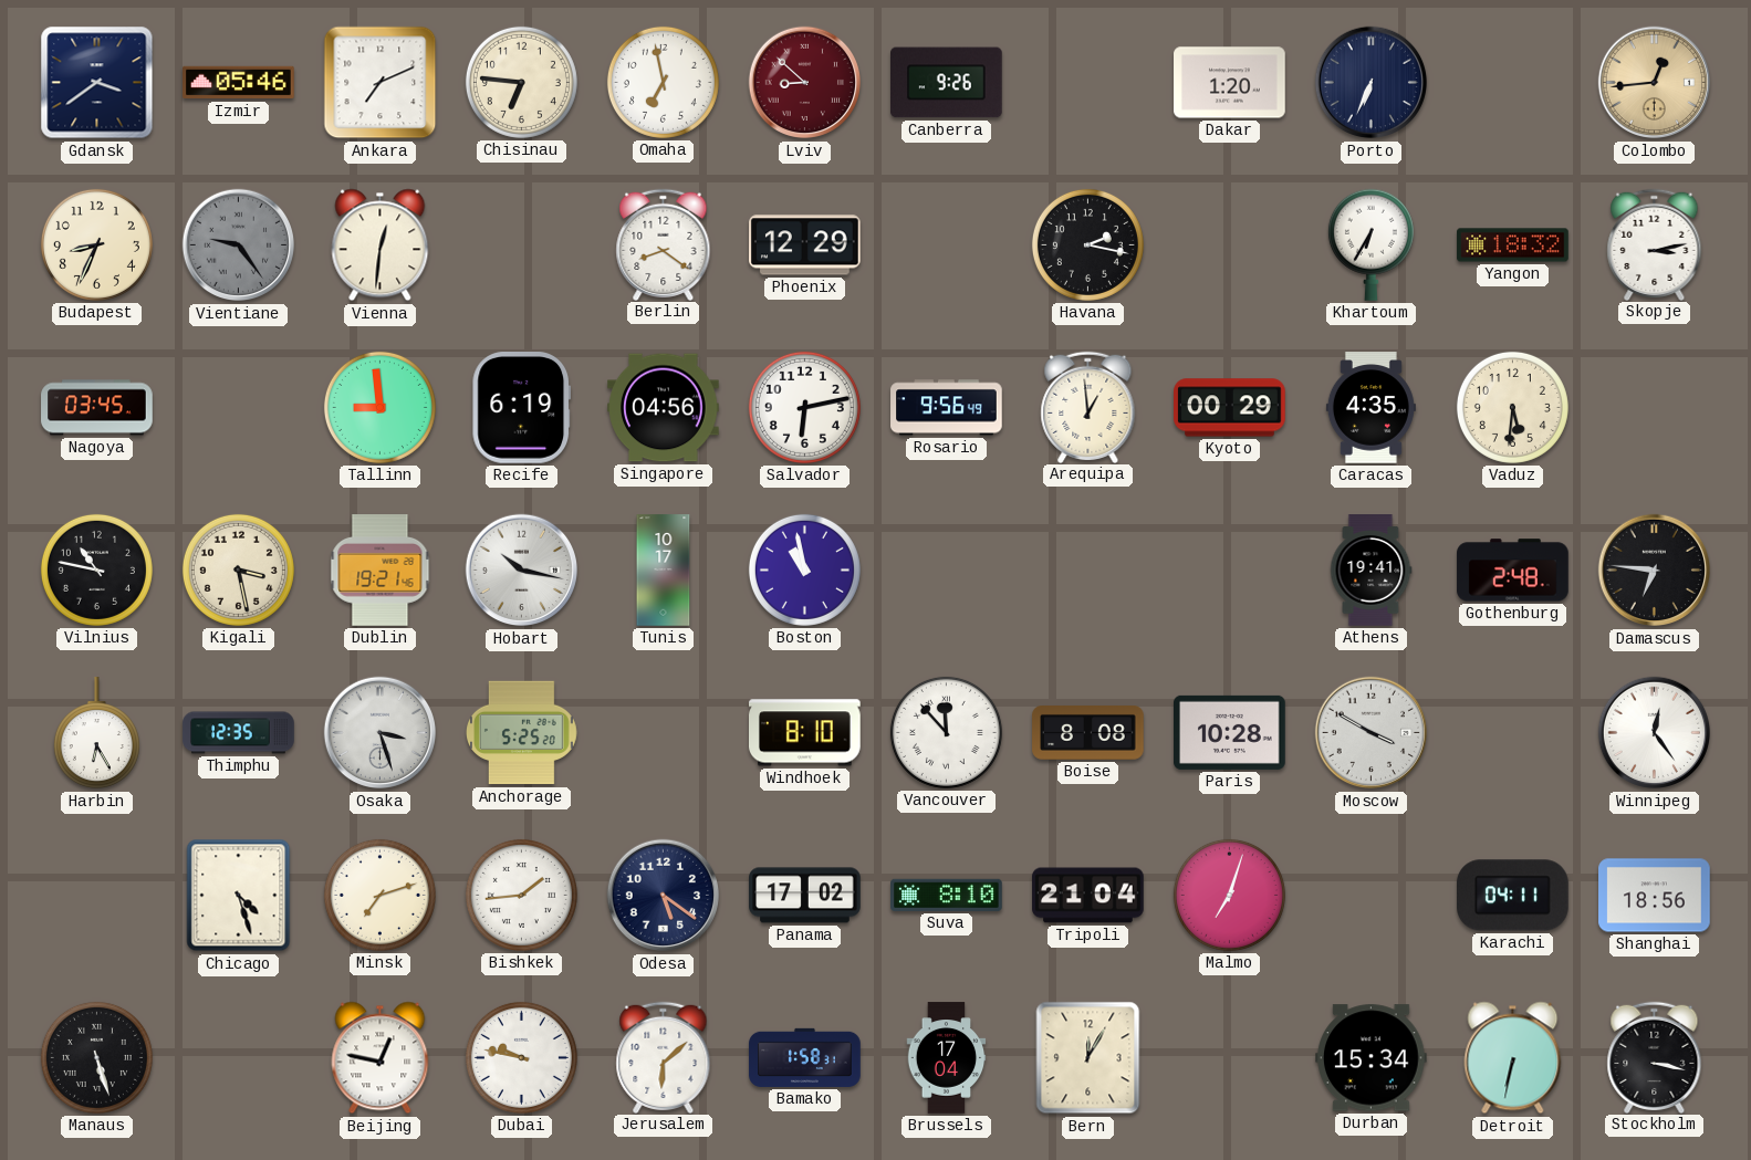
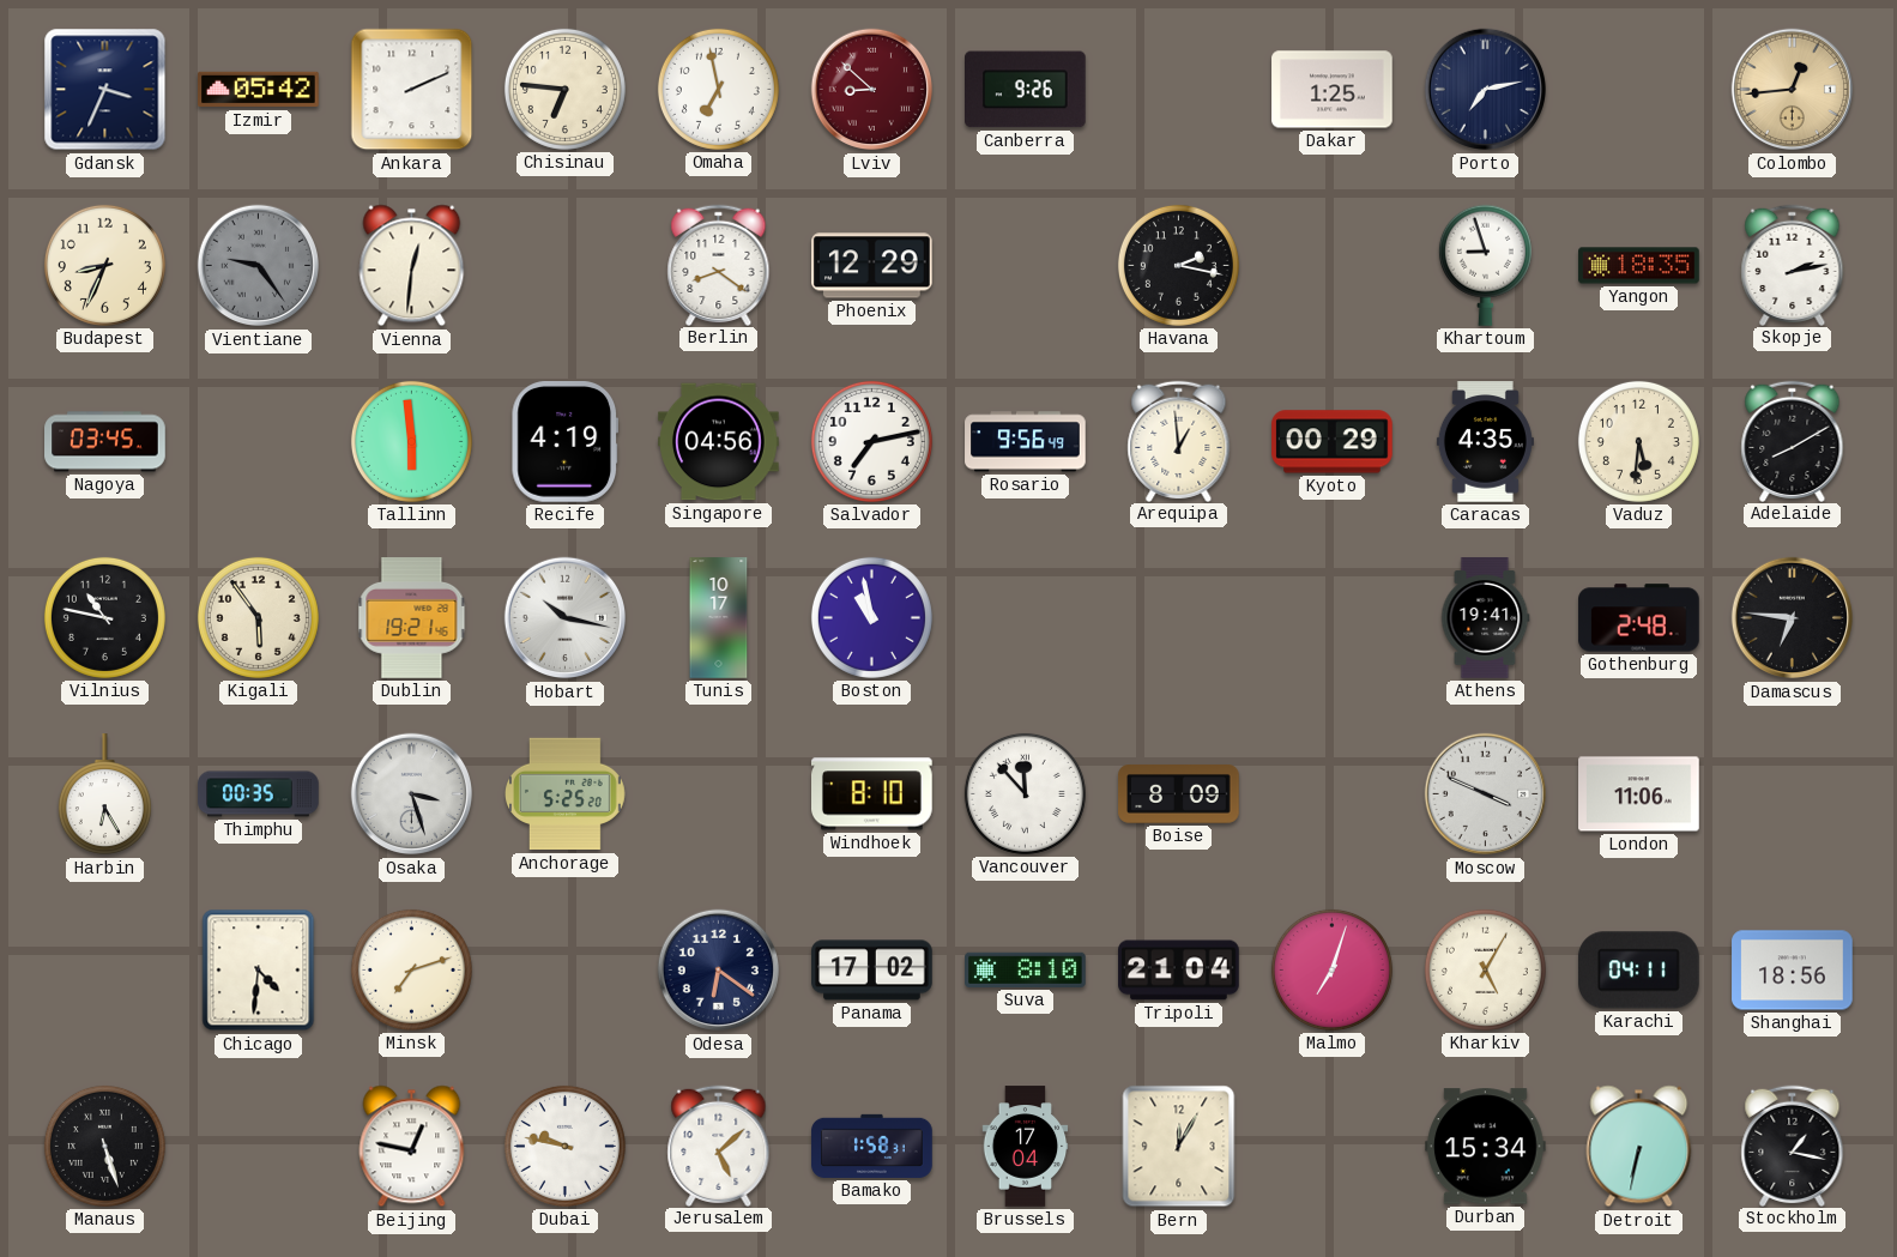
Gdansk: 3:39 -> 3:34
Izmir: 05:46 -> 05:42
Ankara: 7:11 -> 2:11
Dakar: 1:20 -> 1:25
Porto: 6:34 -> 7:13
Khartoum: 6:35 -> 8:57
Yangon: 18:32 -> 18:35
Skopje: 3:13 -> 2:13
Tallinn: 8:59 -> 5:59
Recife: 6:19 -> 4:19
Salvador: 6:13 -> 7:13
Adelaide: none -> 8:10
Kigali: 3:28 -> 5:54
Thimphu: 12:35 -> 00:35
Boise: 8:08 -> 8:09
Paris: 10:28 -> none
Moscow: 3:50 -> 3:49
London: none -> 11:06
Winnipeg: 12:24 -> none
Chicago: 4:27 -> 4:31
Bishkek: 1:44 -> none
Odesa: 5:21 -> 6:21
Kharkiv: none -> 5:05
Jerusalem: 6:08 -> 5:08
Stockholm: 3:17 -> 1:17
